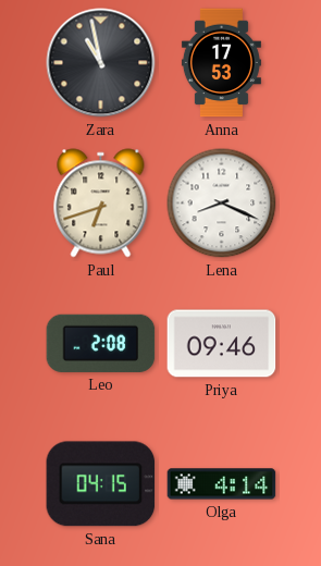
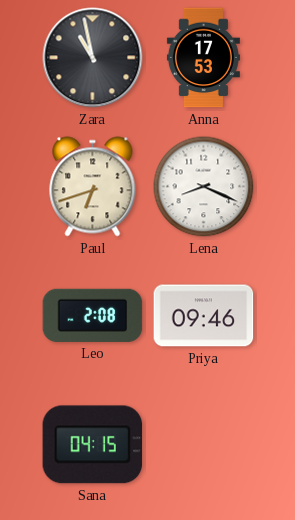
Olga: 4:14 -> none
